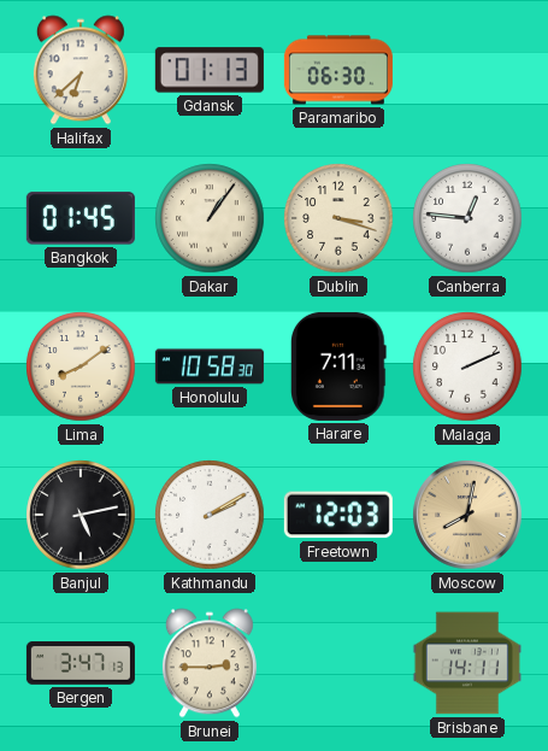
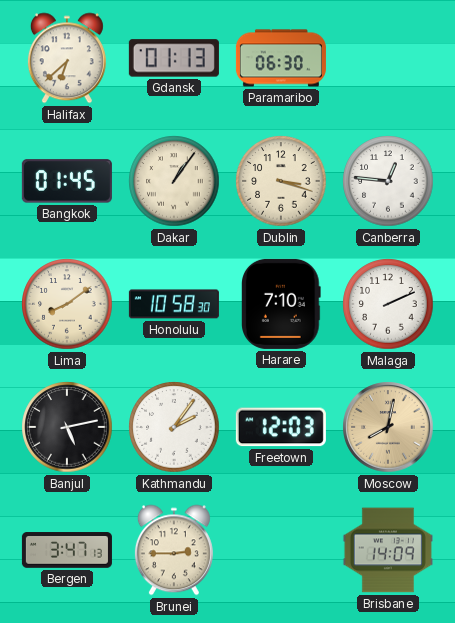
Harare: 7:11 -> 7:10
Kathmandu: 2:10 -> 2:06
Brisbane: 14:11 -> 14:09
